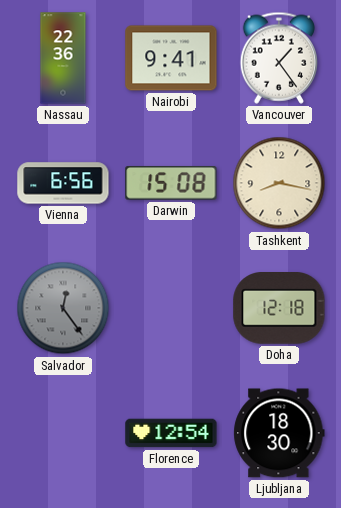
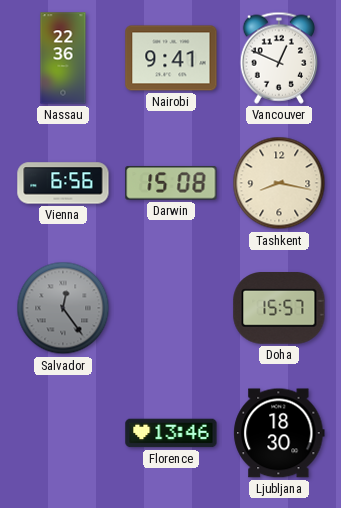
Vancouver: 1:24 -> 12:49
Doha: 12:18 -> 15:57
Florence: 12:54 -> 13:46
